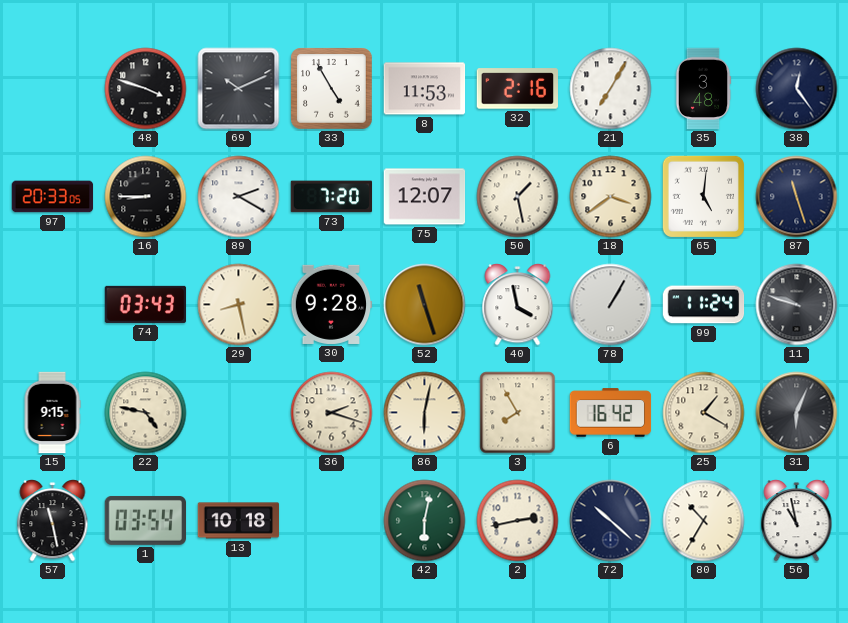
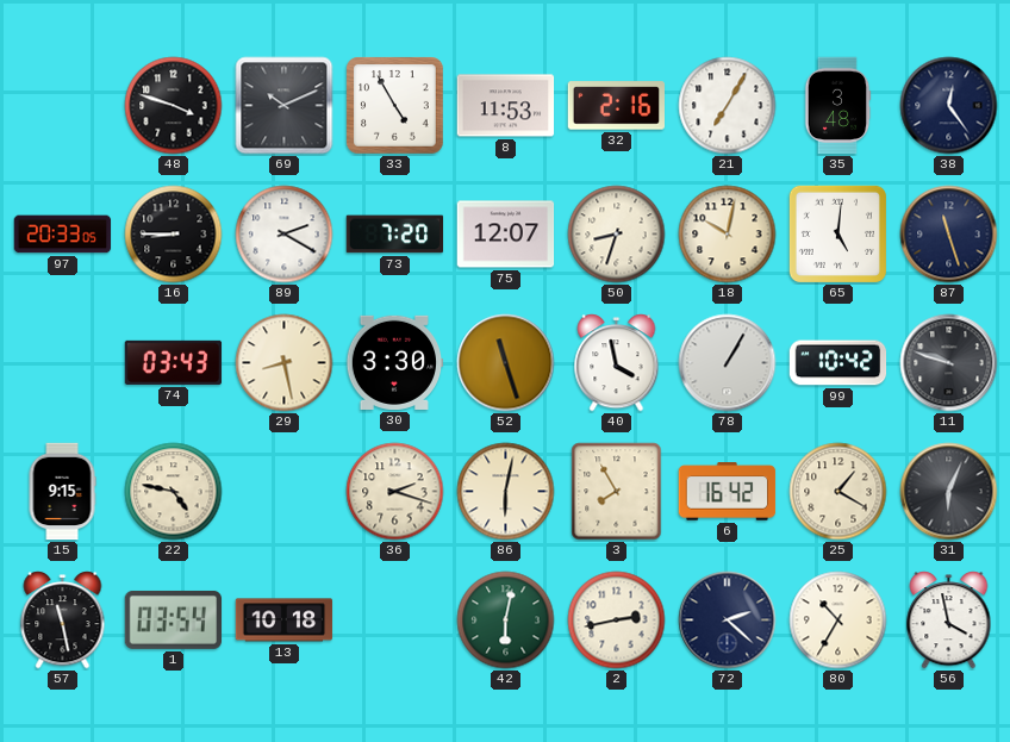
50: 1:28 -> 8:33
18: 3:39 -> 10:02
30: 9:28 -> 3:30
99: 11:24 -> 10:42
72: 10:22 -> 2:22
56: 10:58 -> 3:58
